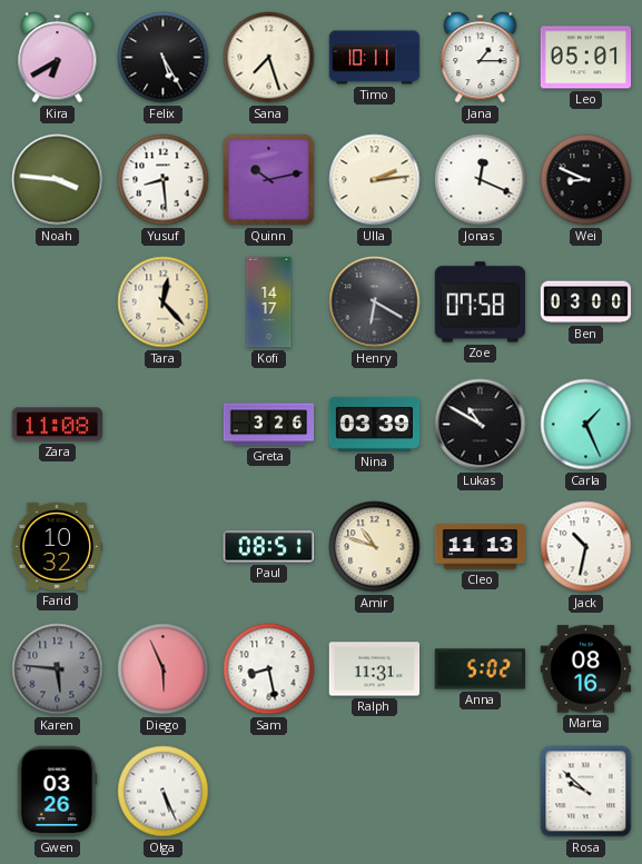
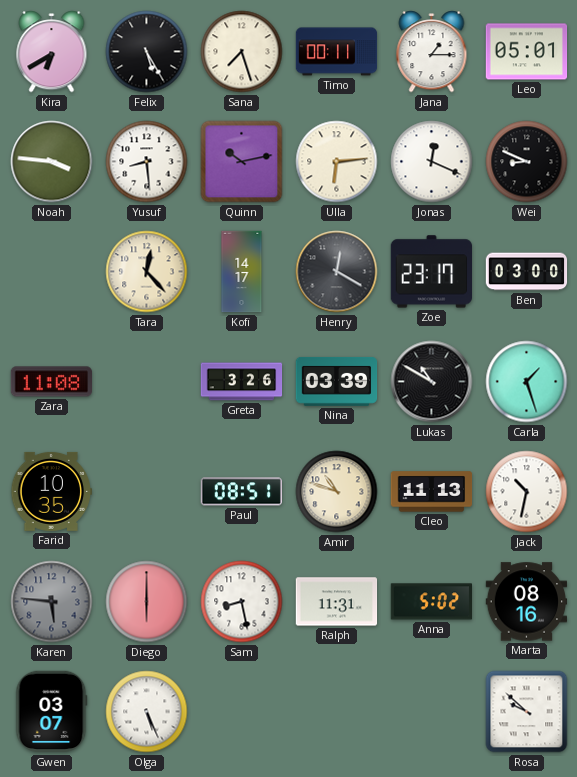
Timo: 10:11 -> 00:11
Ulla: 2:14 -> 6:14
Henry: 6:20 -> 12:20
Zoe: 07:58 -> 23:17
Carla: 1:26 -> 1:27
Farid: 10:32 -> 10:35
Diego: 5:56 -> 6:00
Gwen: 03:26 -> 03:07
